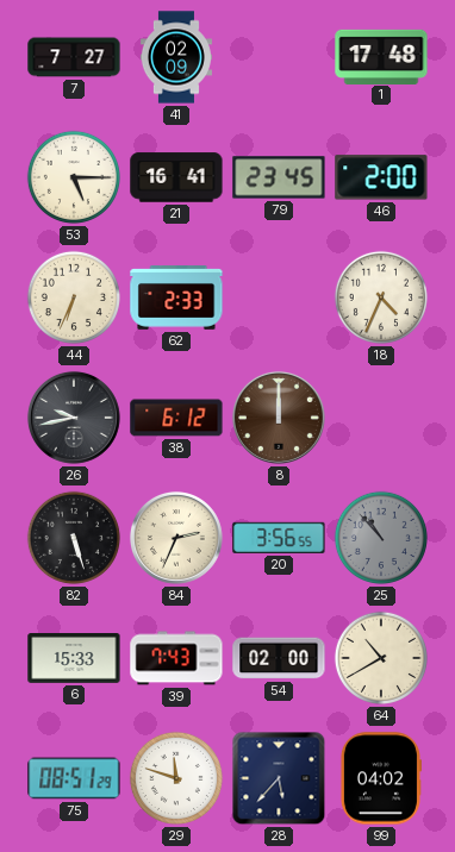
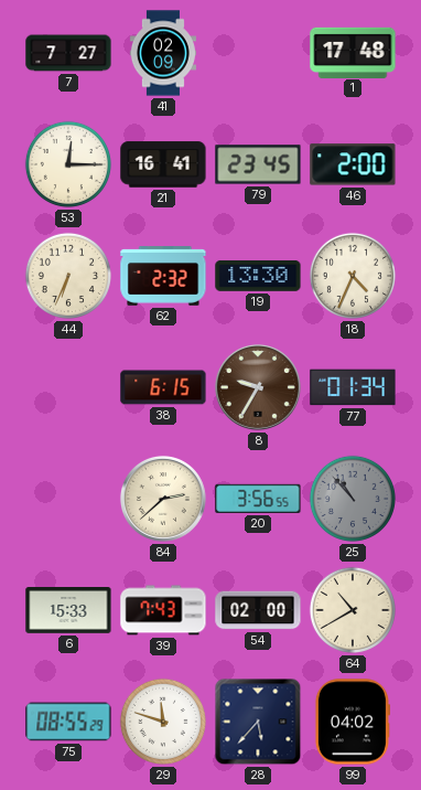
53: 5:15 -> 12:15
62: 2:33 -> 2:32
19: none -> 13:30
26: 9:43 -> none
38: 6:12 -> 6:15
8: 12:00 -> 9:35
77: none -> 01:34
82: 5:27 -> none
84: 2:34 -> 2:38
75: 08:51 -> 08:55
